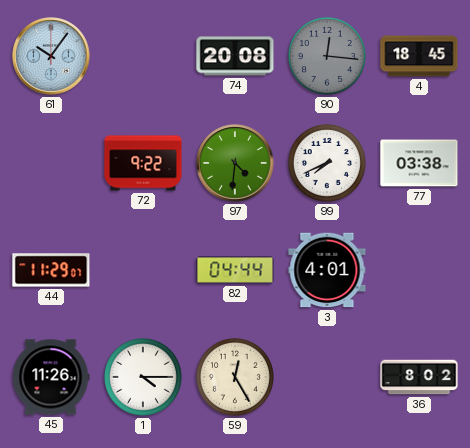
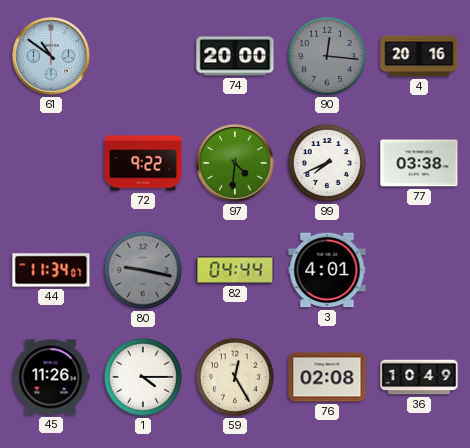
61: 10:06 -> 10:51
74: 20:08 -> 20:00
4: 18:45 -> 20:16
44: 11:29 -> 11:34
80: none -> 9:17
76: none -> 02:08
36: 8:02 -> 10:49
